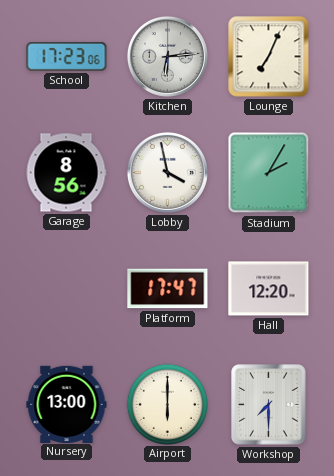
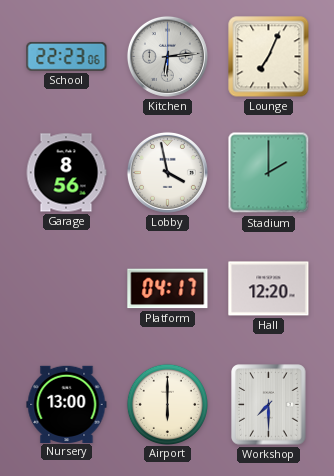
School: 17:23 -> 22:23
Stadium: 2:05 -> 2:00
Platform: 17:47 -> 04:17
